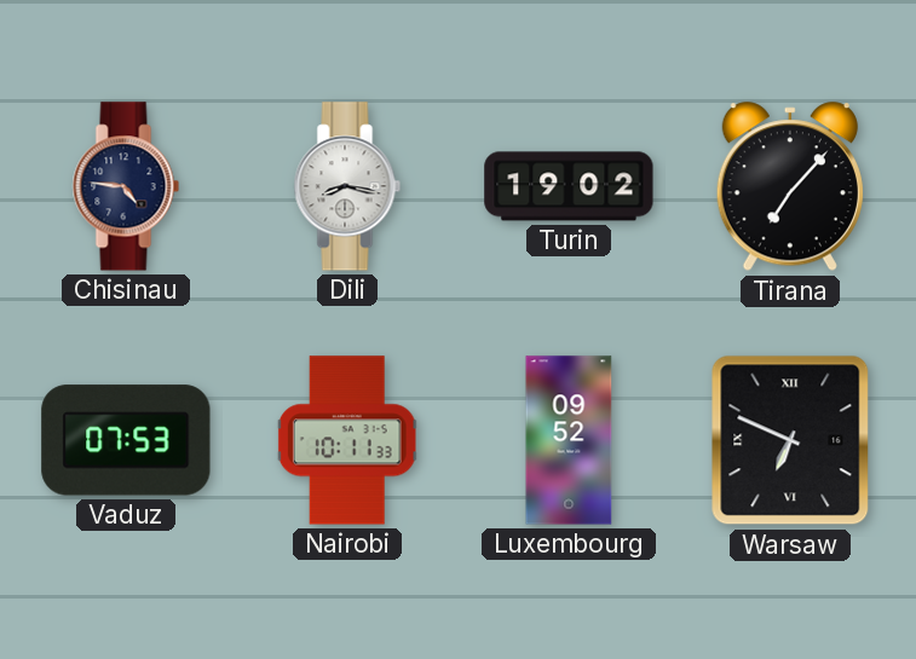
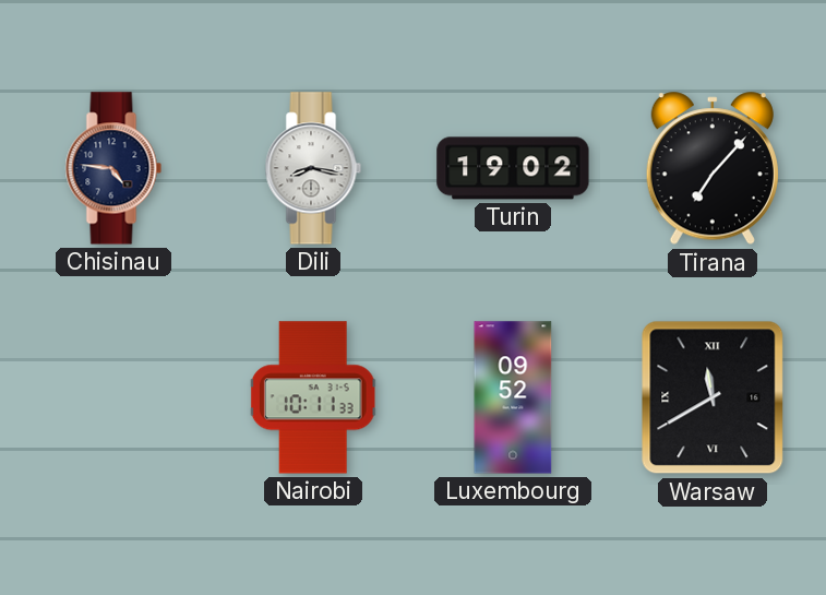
Vaduz: 07:53 -> none
Warsaw: 6:49 -> 11:40
